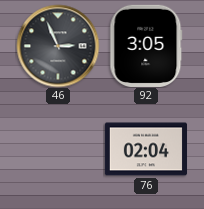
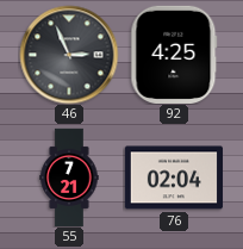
92: 3:05 -> 4:25
55: none -> 7:21
